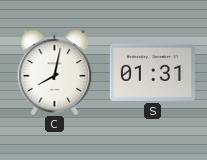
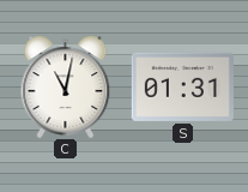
C: 8:02 -> 11:02
